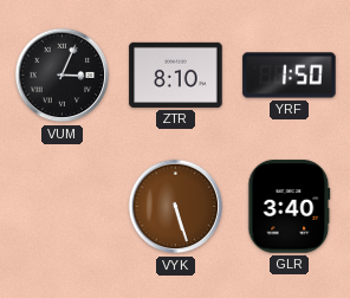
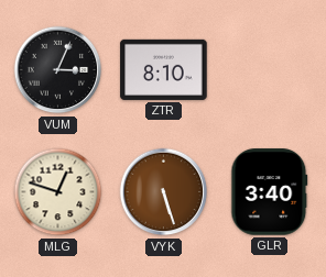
YRF: 1:50 -> none
MLG: none -> 12:48
